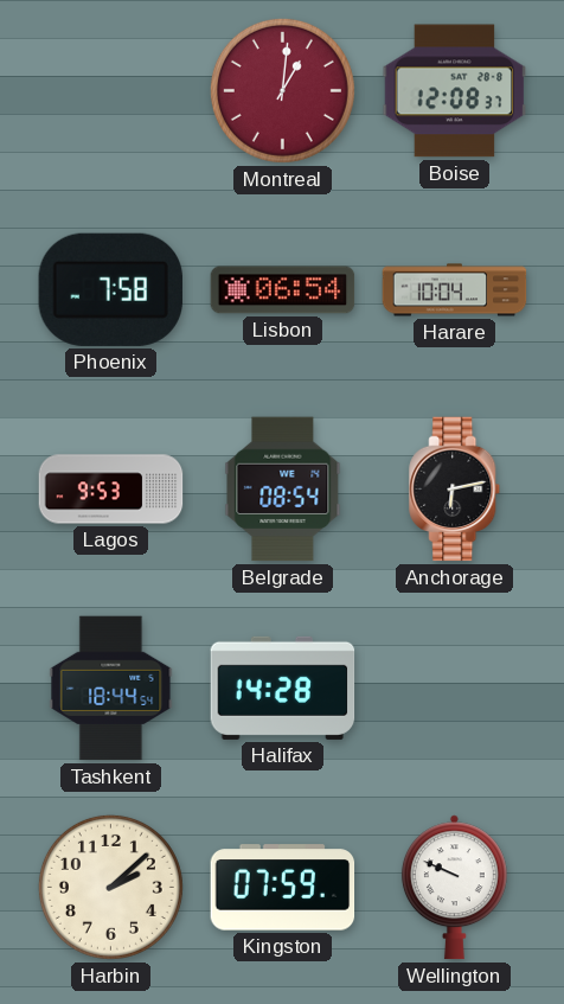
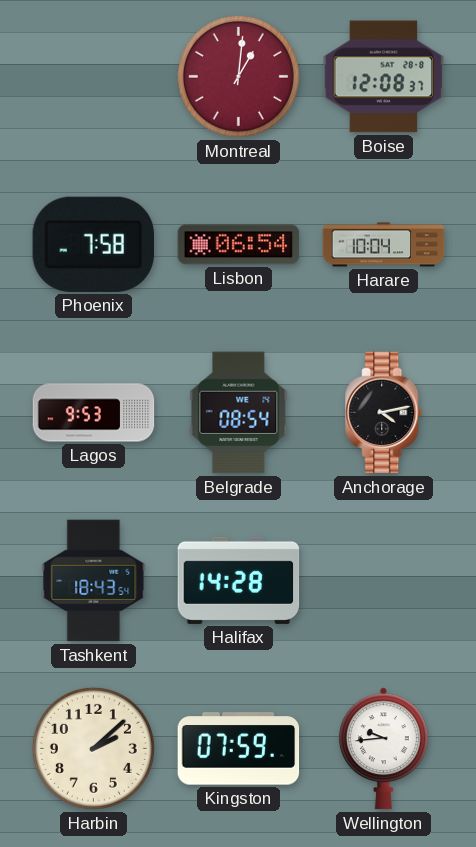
Anchorage: 6:13 -> 4:13
Tashkent: 18:44 -> 18:43
Wellington: 9:49 -> 9:44
